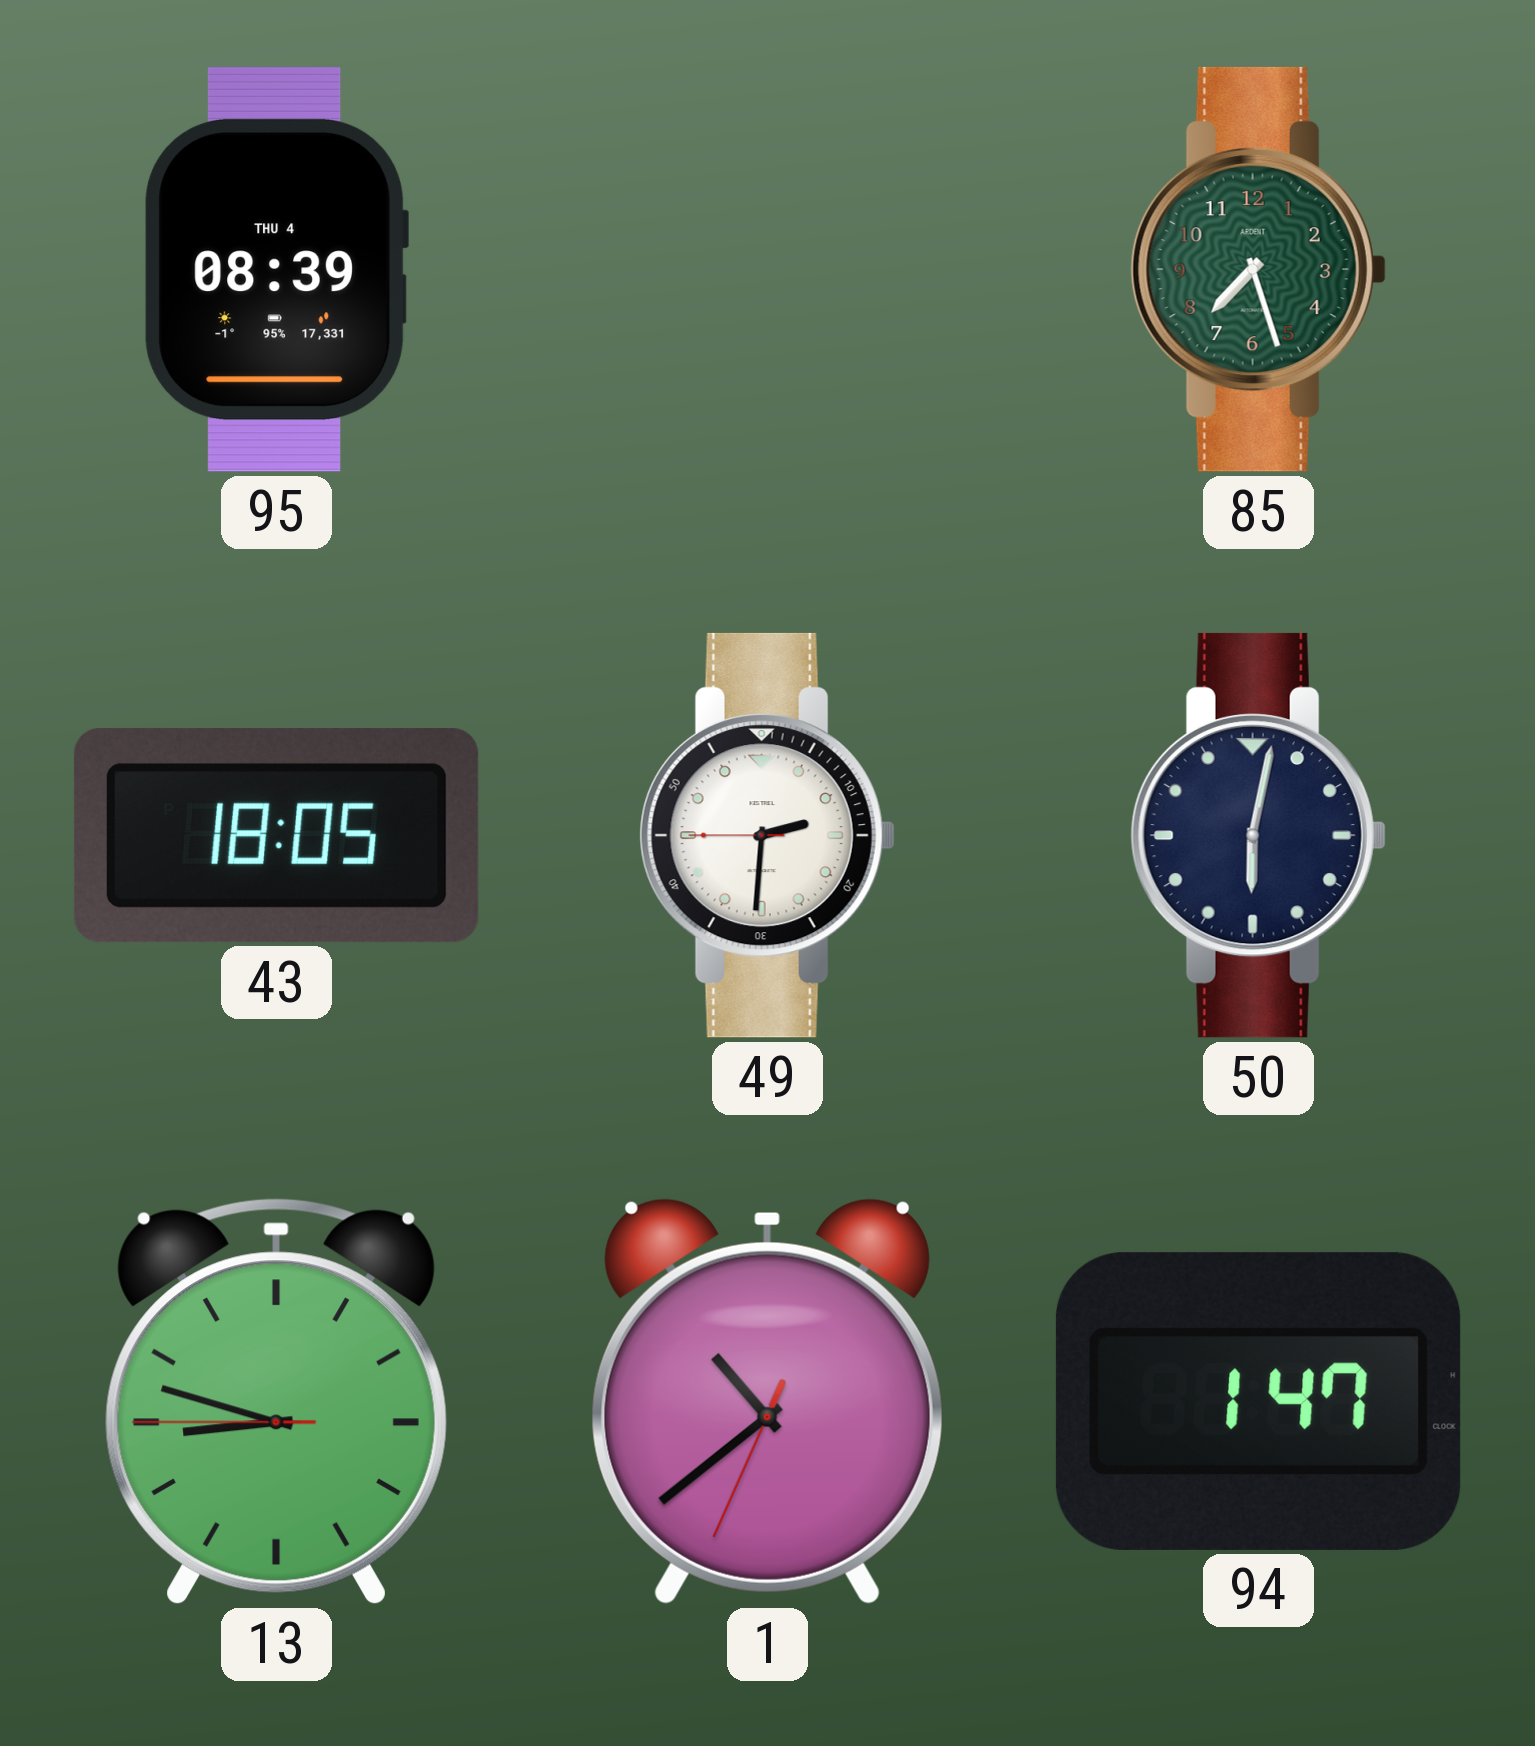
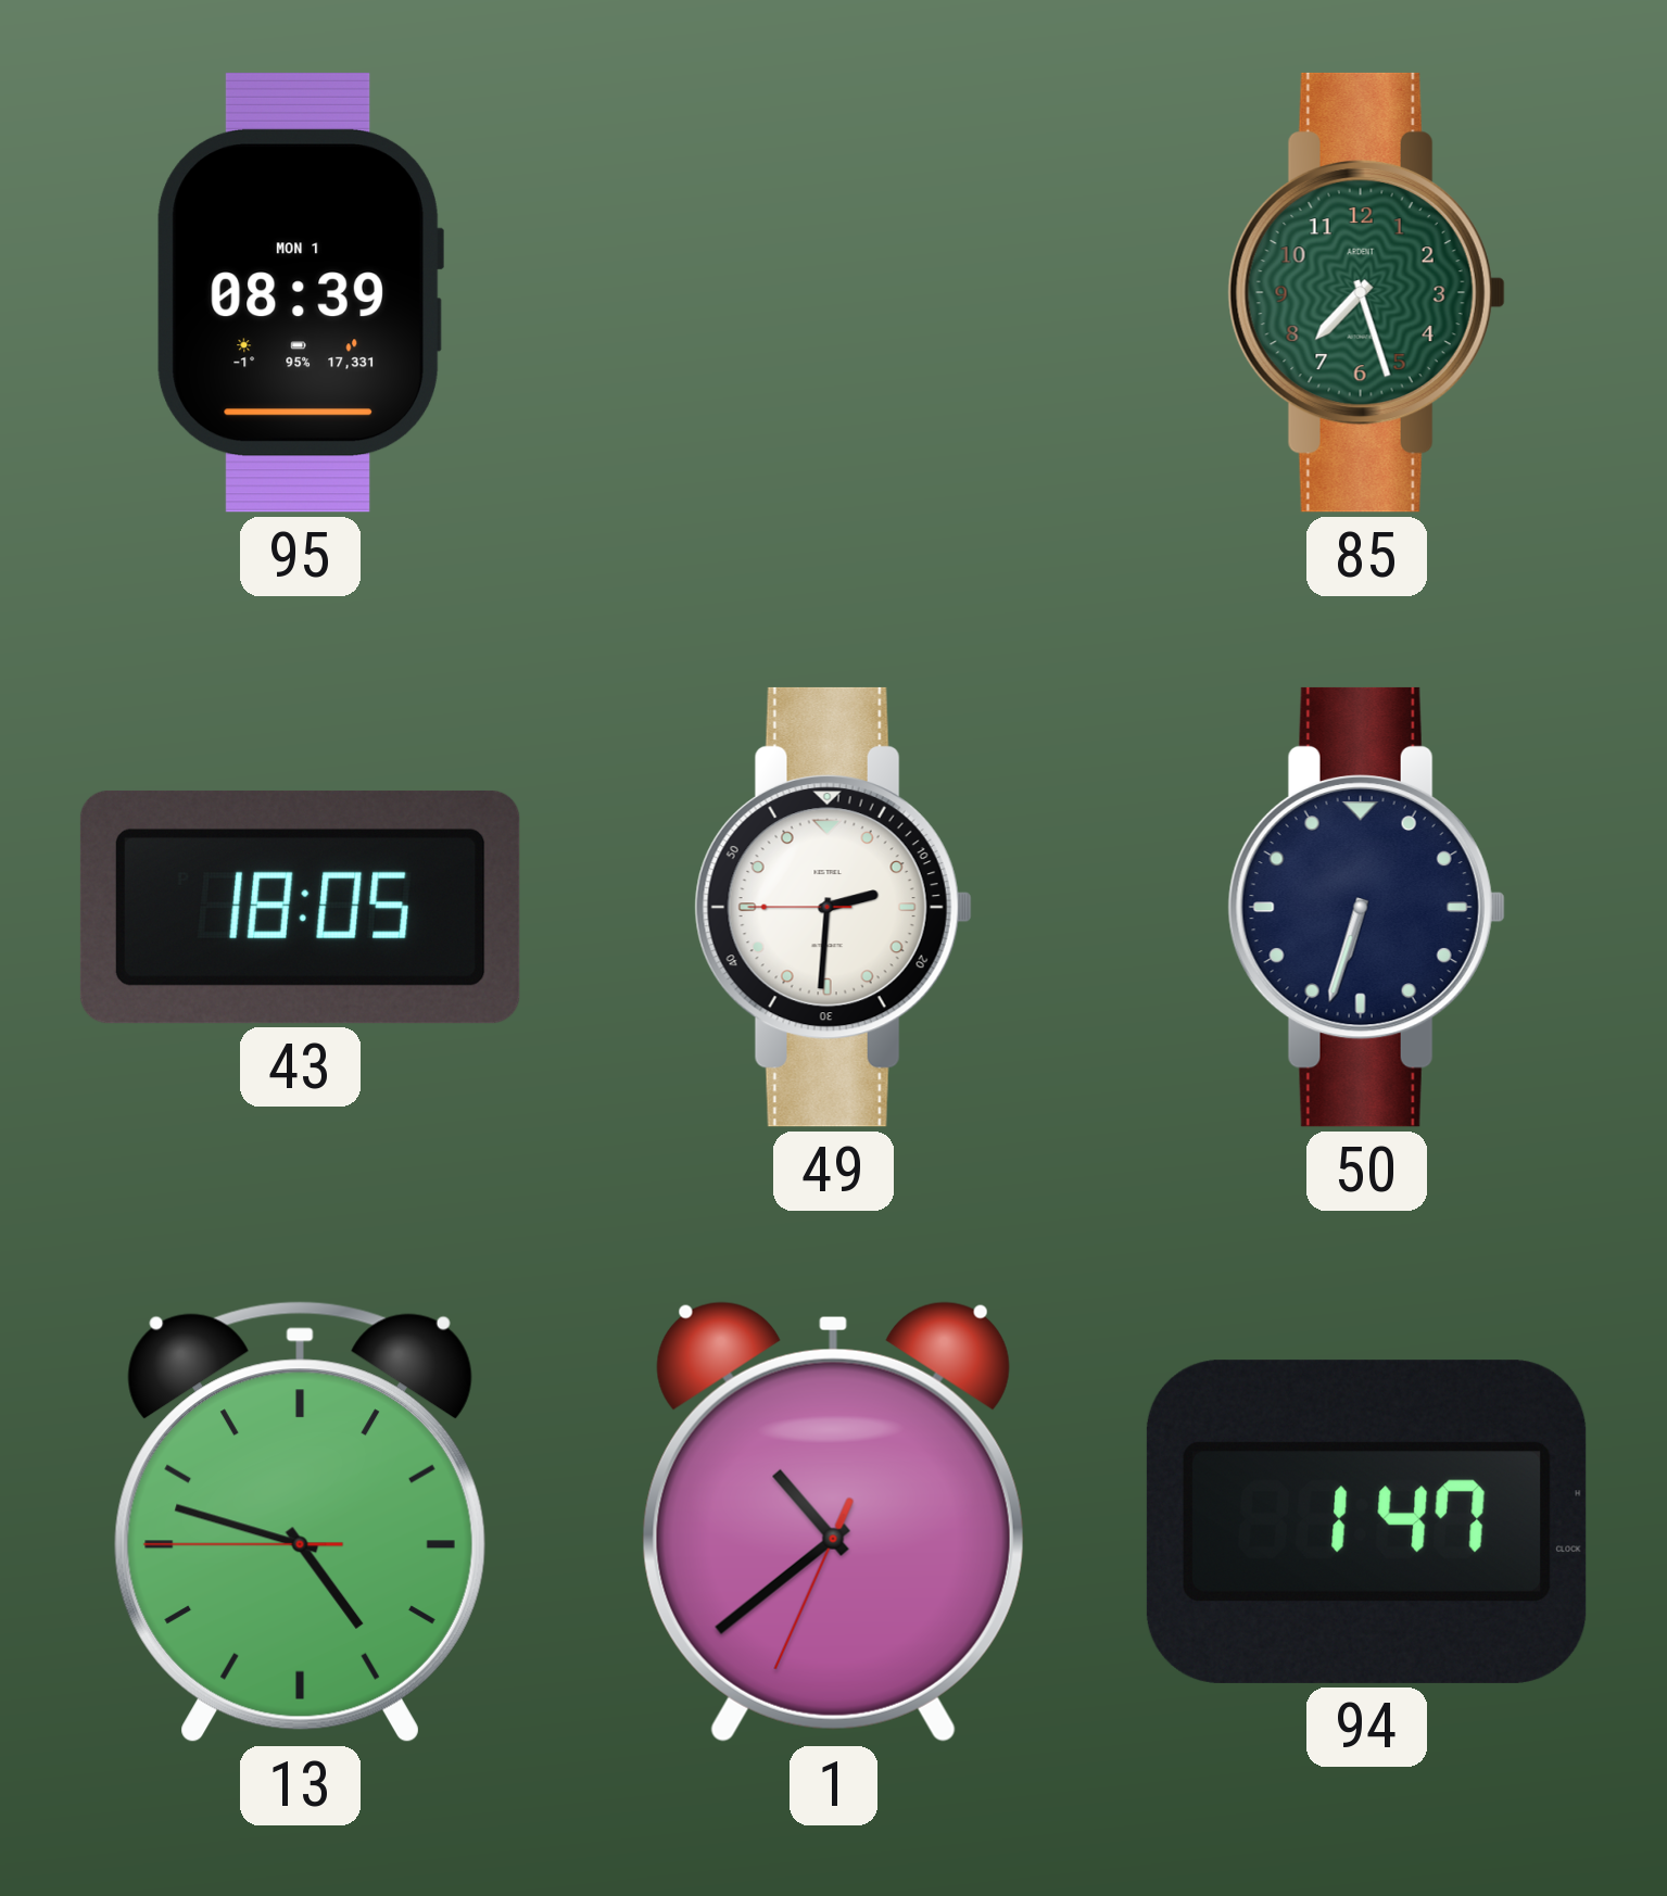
95 date: THU 4 -> MON 1
50: 6:02 -> 6:33
13: 8:47 -> 4:47
